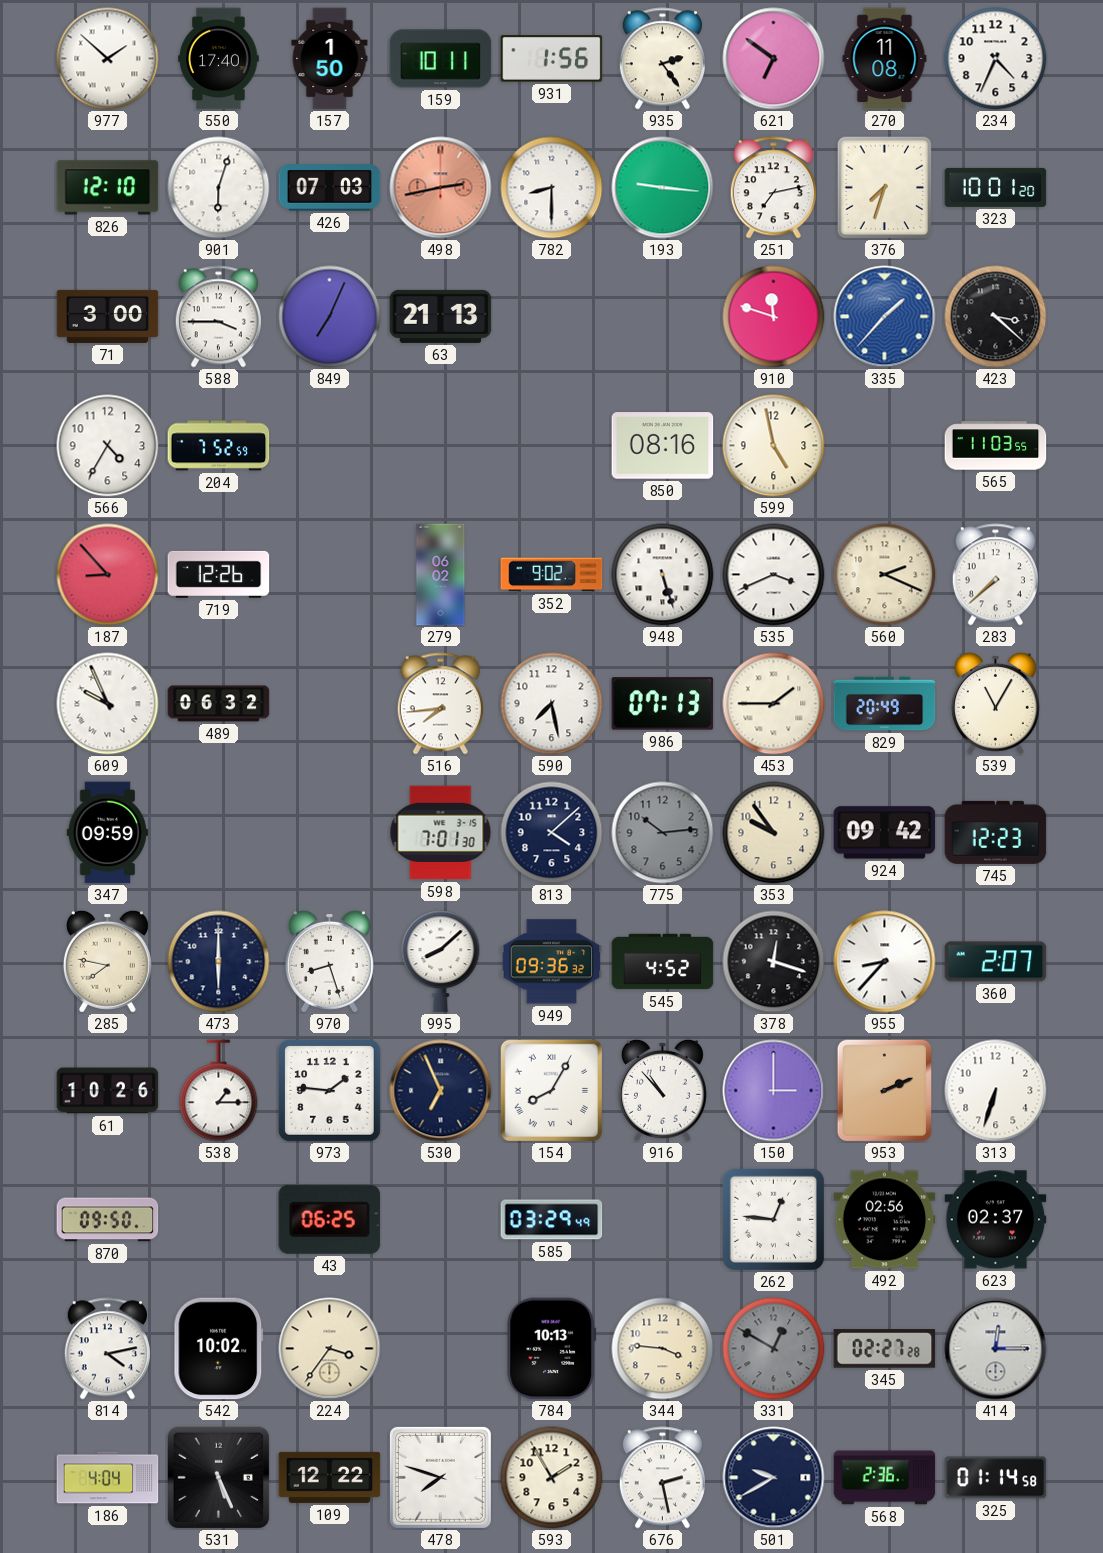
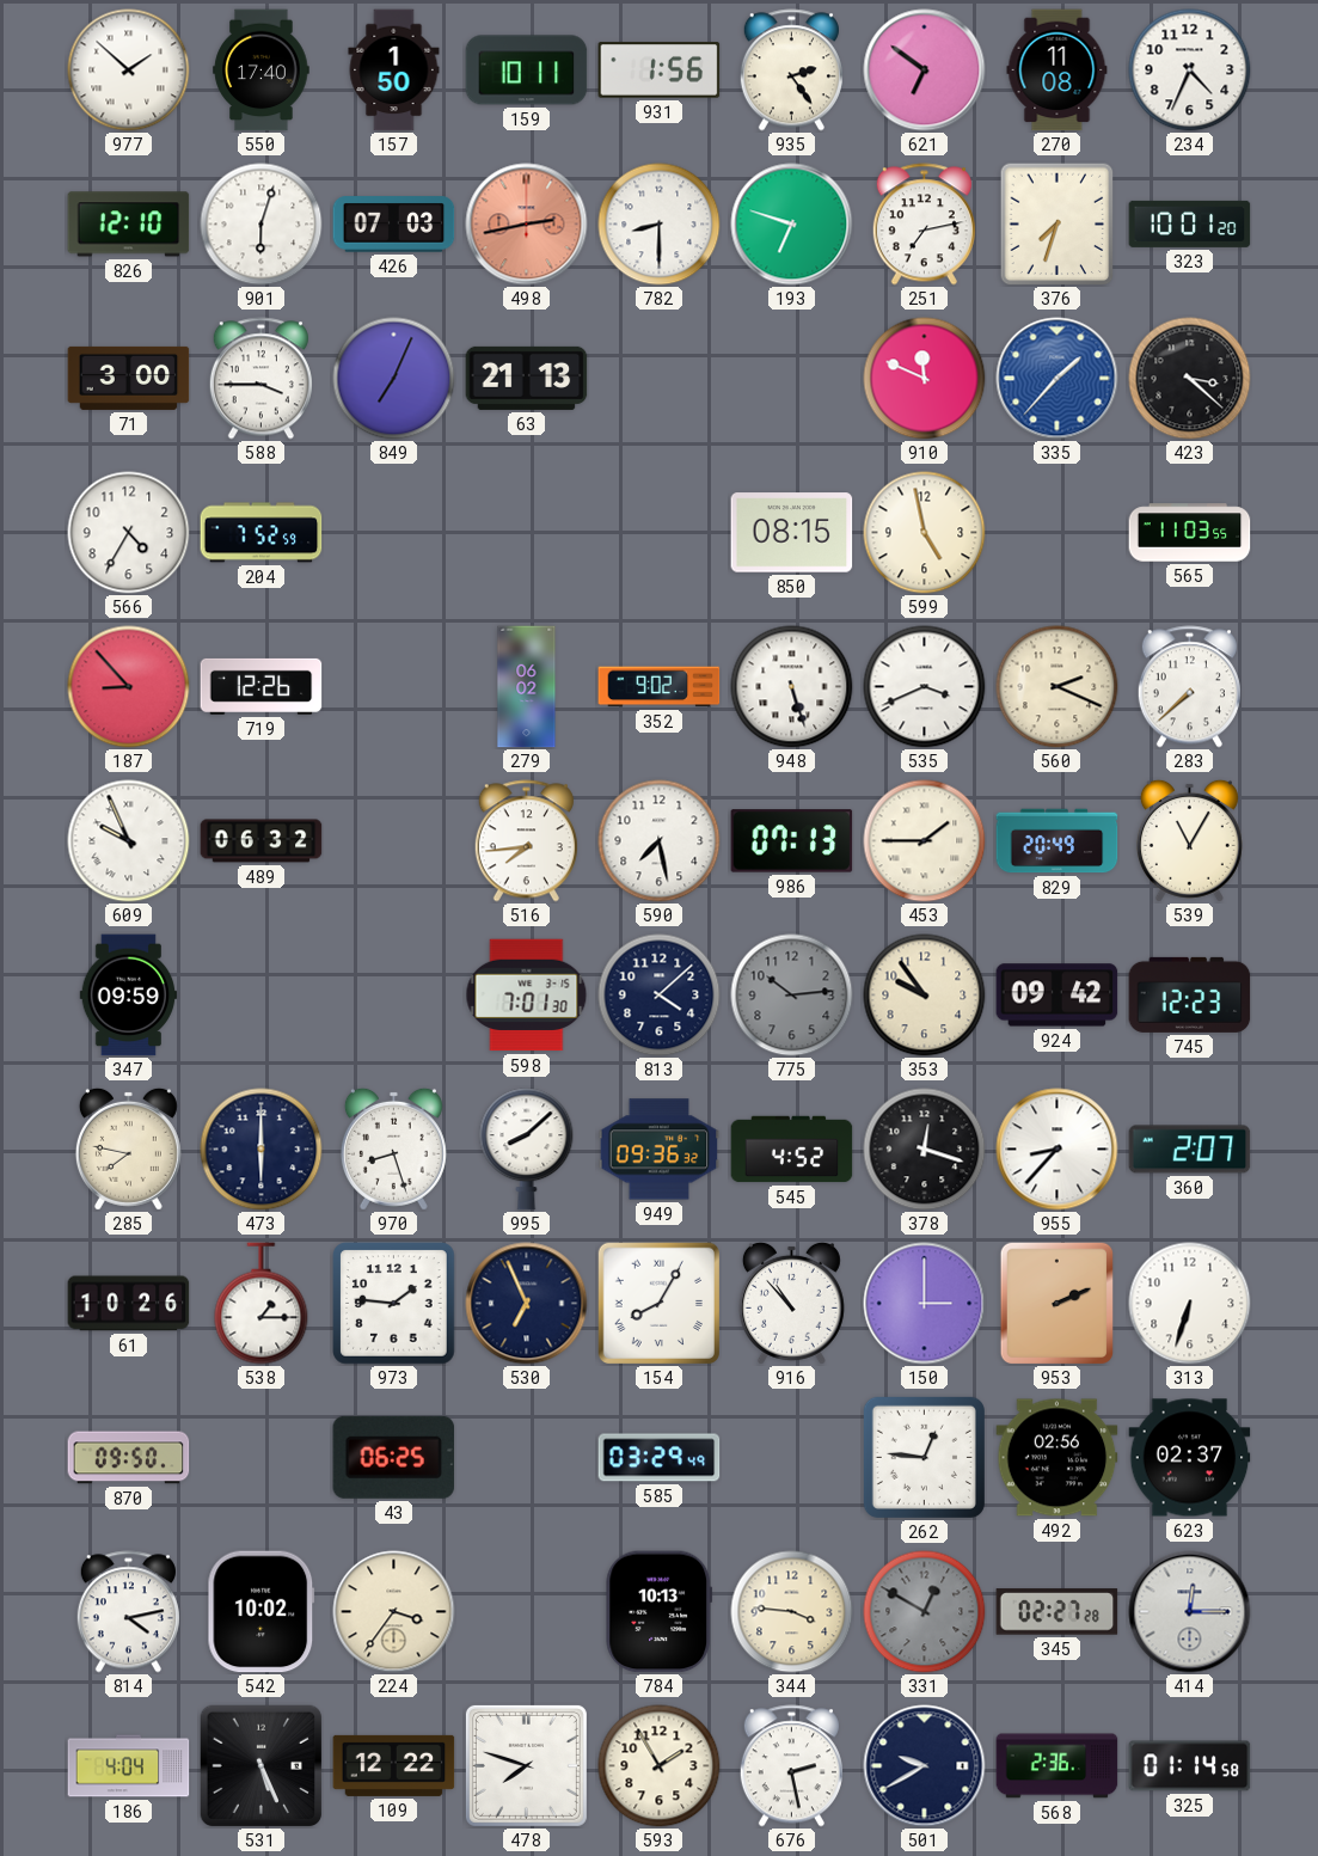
193: 9:16 -> 6:48
910: 11:48 -> 11:49
850: 08:16 -> 08:15
